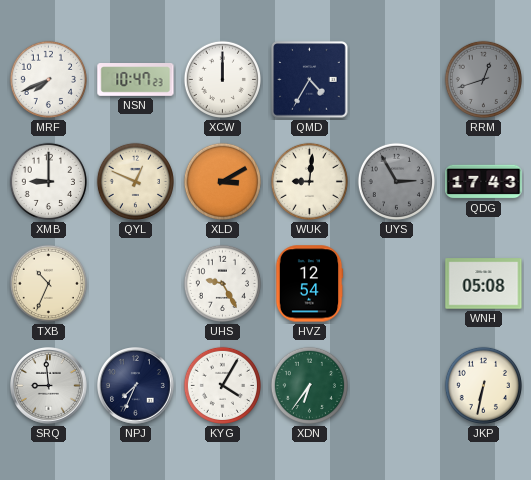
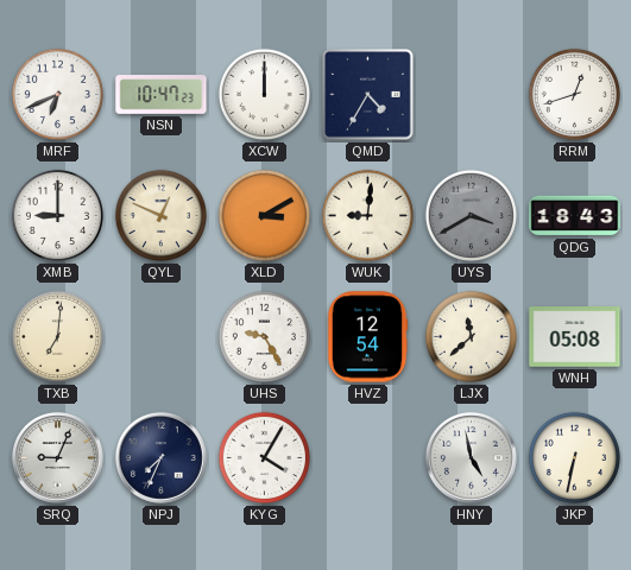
MRF: 7:41 -> 6:41
RRM dial: grey -> white
UYS: 2:55 -> 3:40
QDG: 17:43 -> 18:43
TXB: 10:34 -> 7:01
LJX: none -> 11:38
SRQ: 8:59 -> 9:04
XDN: 6:36 -> none
HNY: none -> 4:58
